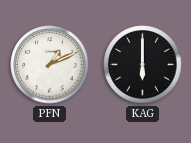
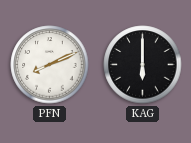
PFN: 1:11 -> 8:11
